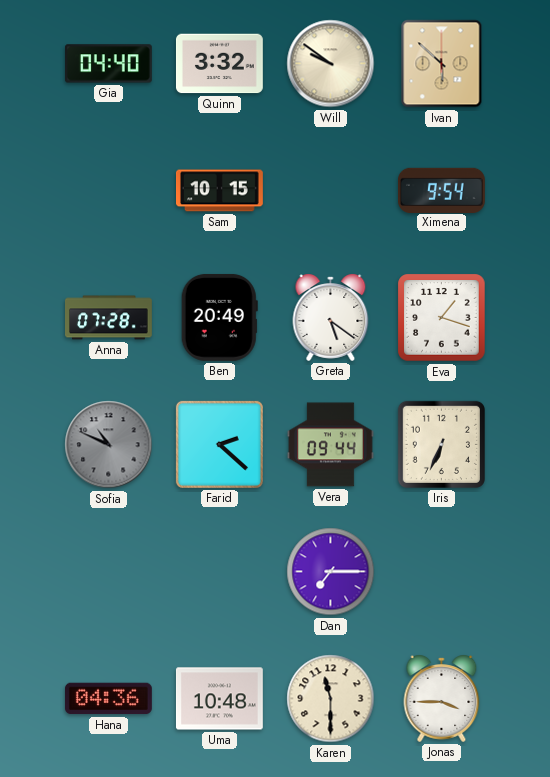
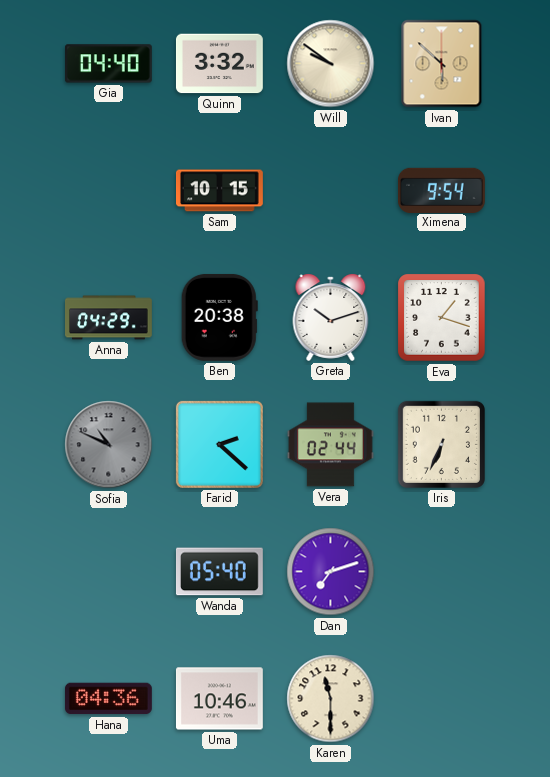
Anna: 07:28 -> 04:29
Ben: 20:49 -> 20:38
Greta: 5:21 -> 10:12
Vera: 09:44 -> 02:44
Wanda: none -> 05:40
Dan: 7:15 -> 7:12
Uma: 10:48 -> 10:46
Jonas: 3:45 -> none
